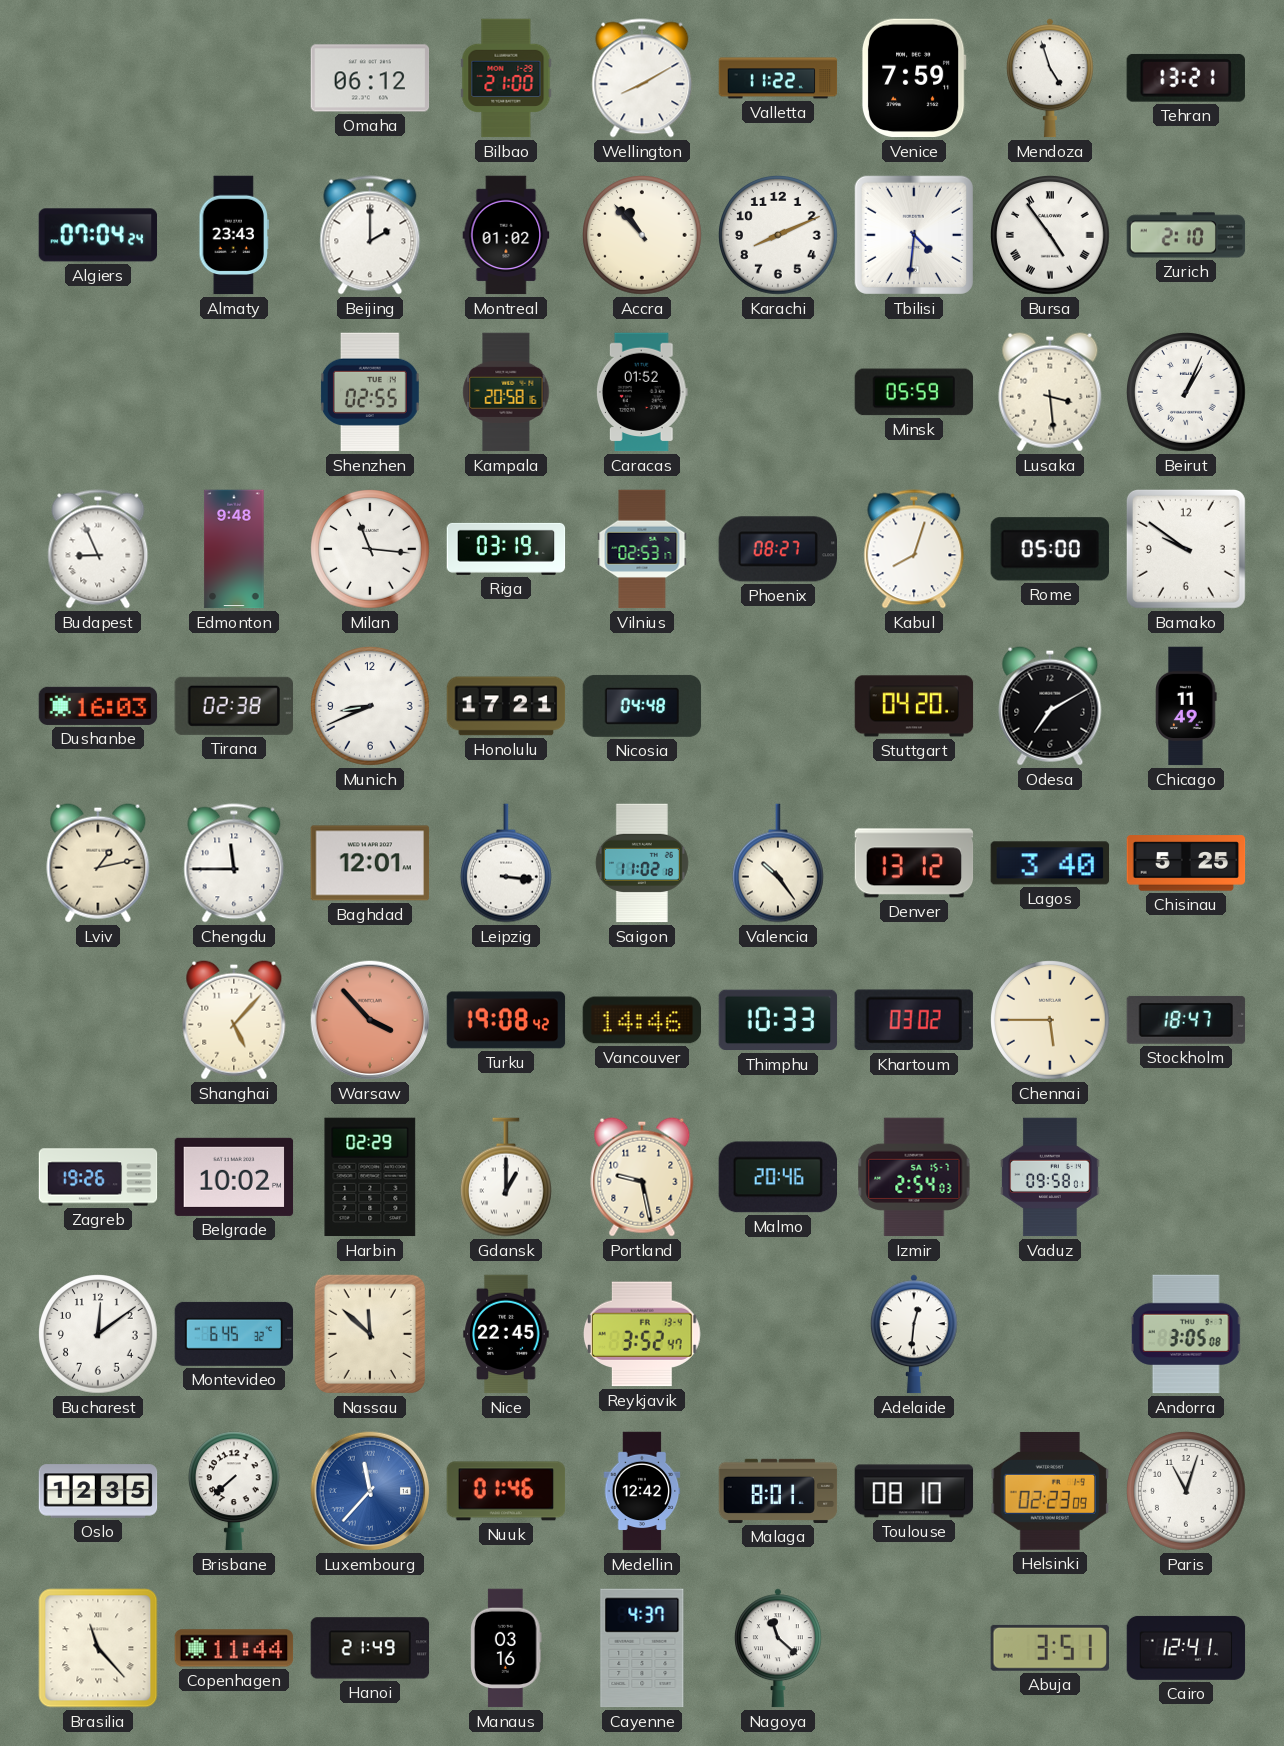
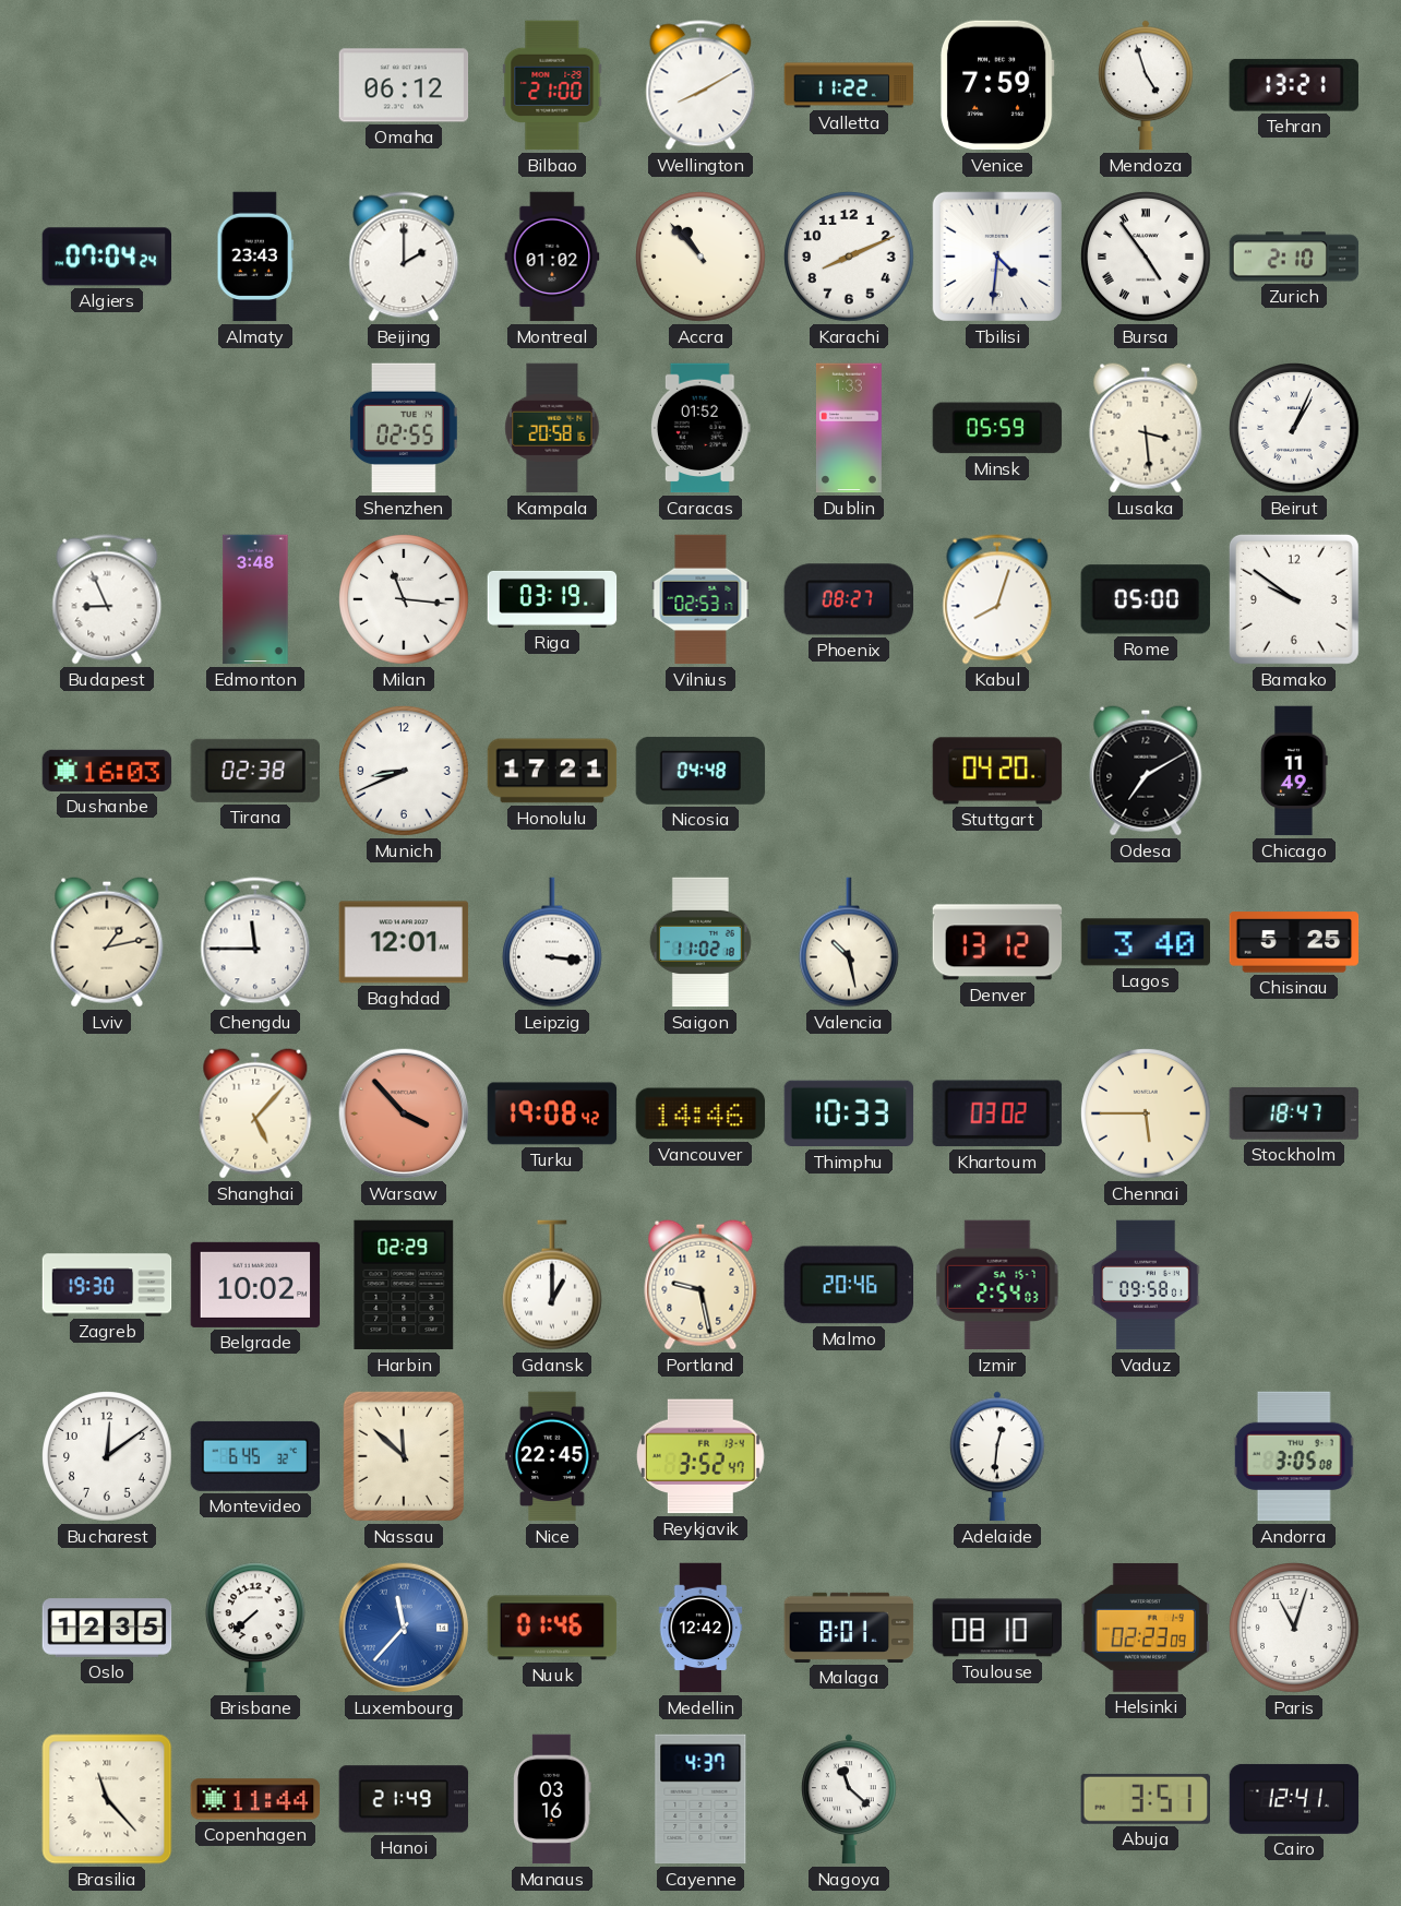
Dublin: none -> 1:33
Edmonton: 9:48 -> 3:48
Valencia: 10:24 -> 10:28
Zagreb: 19:26 -> 19:30
